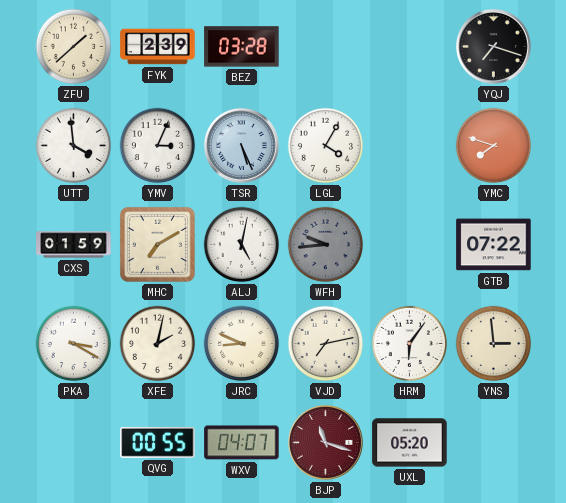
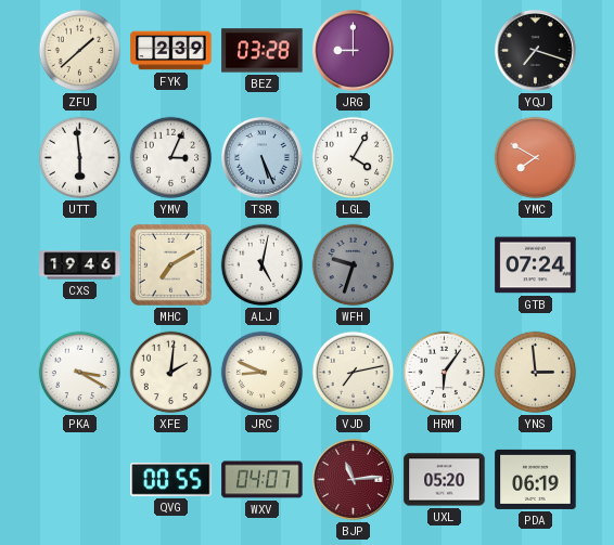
JRG: none -> 9:00
UTT: 3:59 -> 5:59
YMC: 7:48 -> 7:50
CXS: 01:59 -> 19:46
WFH: 9:44 -> 9:33
GTB: 07:22 -> 07:24
XFE: 2:02 -> 2:01
BJP: 11:18 -> 11:14
PDA: none -> 06:19
